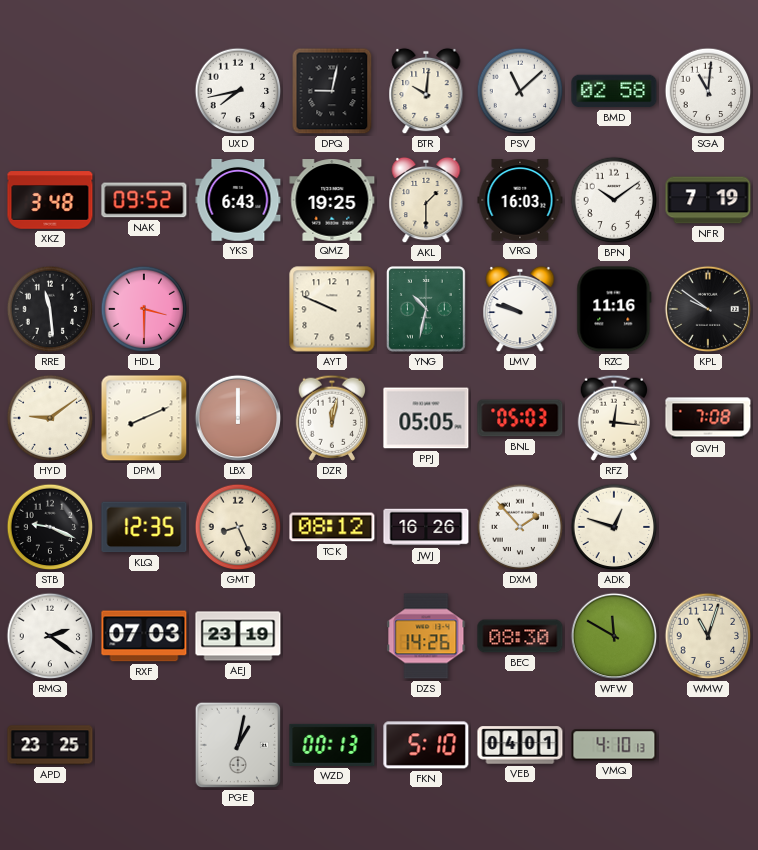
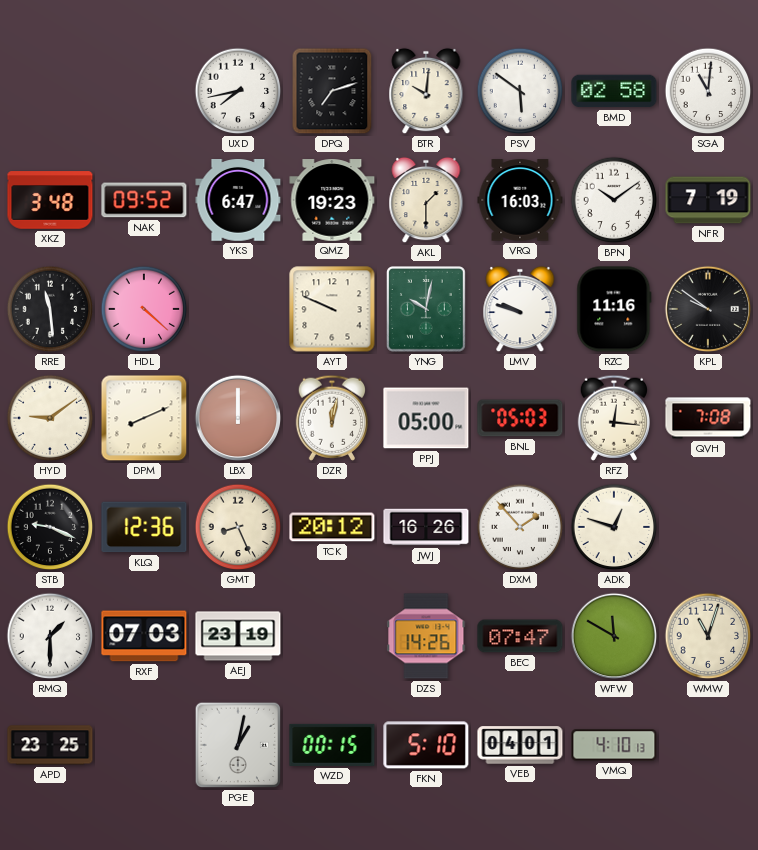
DPQ: 9:02 -> 7:12
PSV: 11:08 -> 5:51
YKS: 6:43 -> 6:47
QMZ: 19:25 -> 19:23
HDL: 3:30 -> 4:22
YNG: 10:32 -> 10:02
PPJ: 05:05 -> 05:00
KLQ: 12:35 -> 12:36
TCK: 08:12 -> 20:12
RMQ: 2:21 -> 1:30
BEC: 08:30 -> 07:47
WZD: 00:13 -> 00:15
